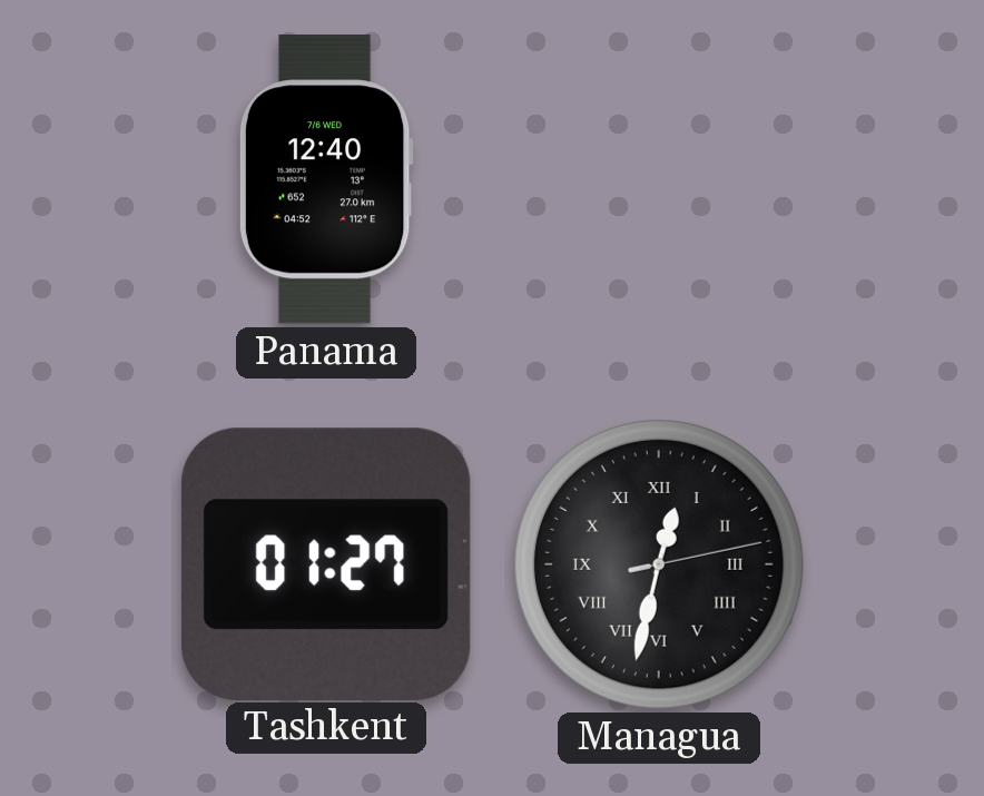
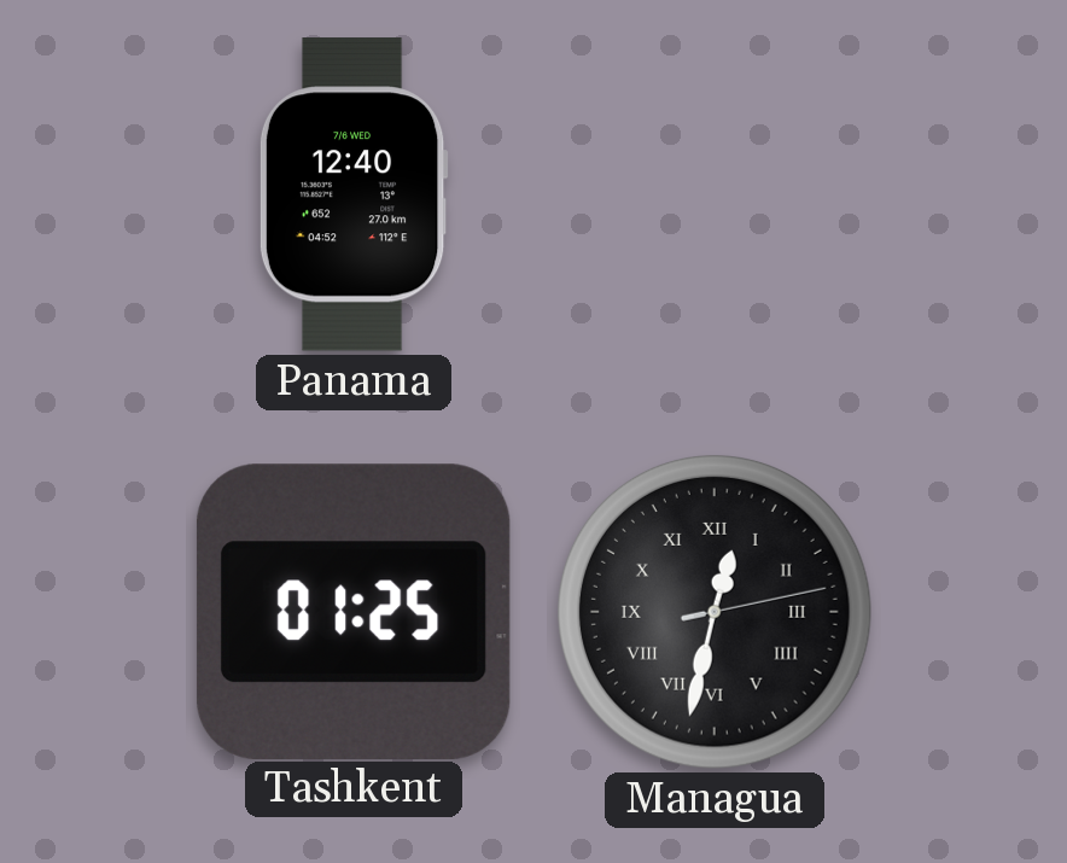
Tashkent: 01:27 -> 01:25
